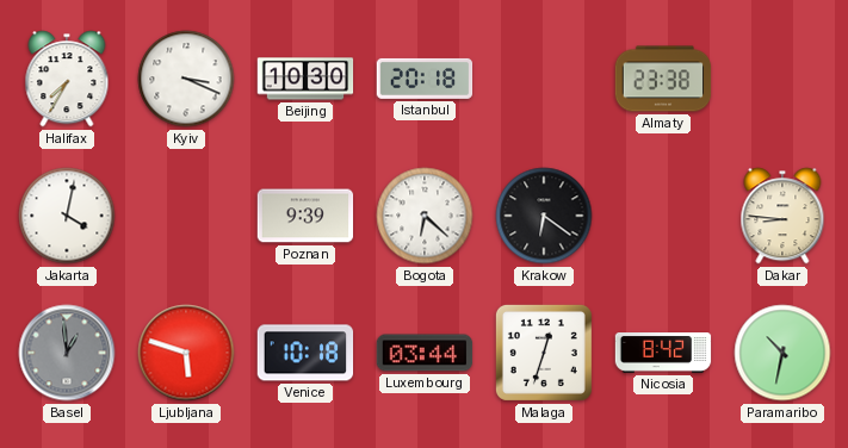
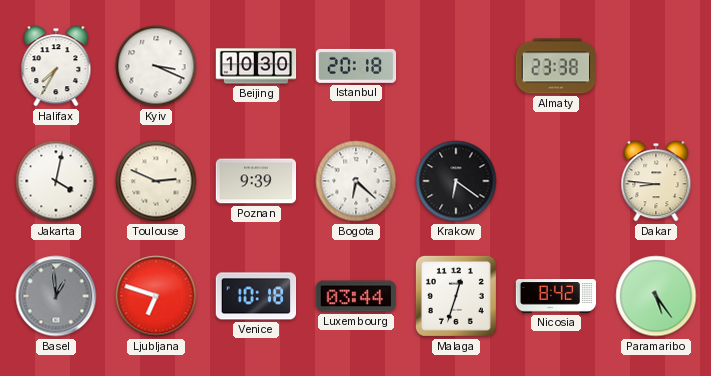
Toulouse: none -> 2:49
Ljubljana: 5:48 -> 6:48
Paramaribo: 10:32 -> 5:24
